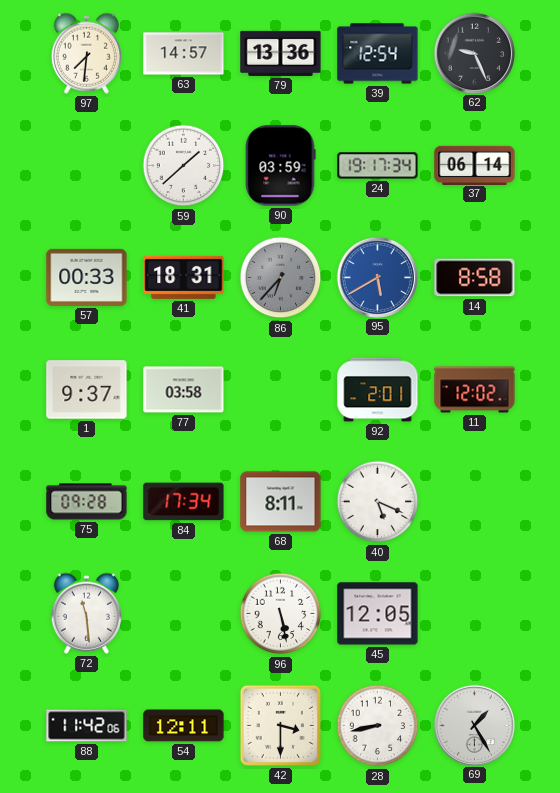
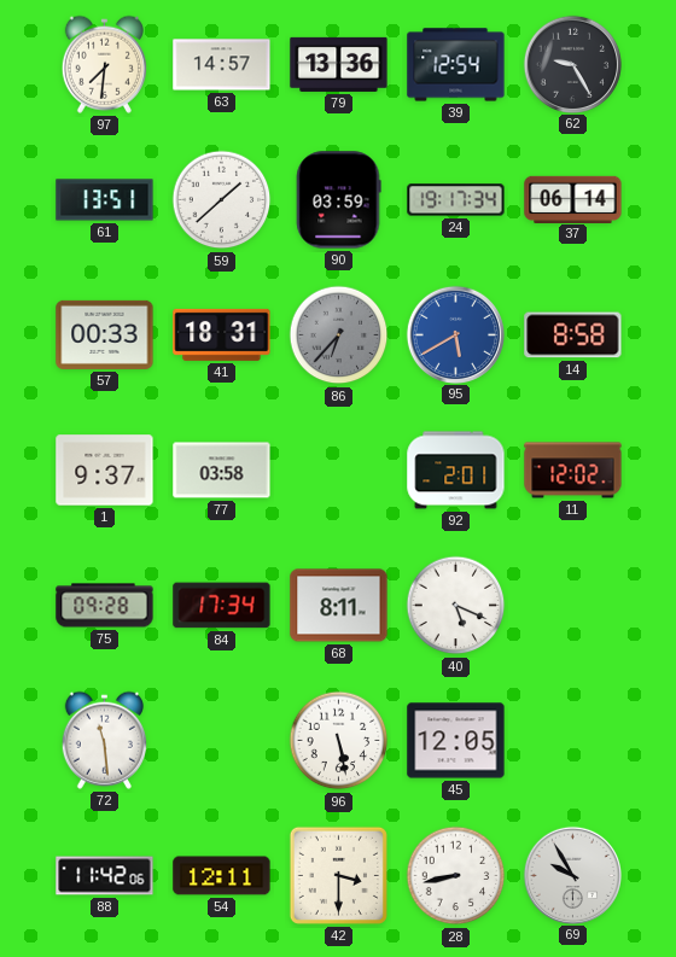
62: 9:26 -> 9:25
61: none -> 13:51
69: 1:25 -> 9:55
